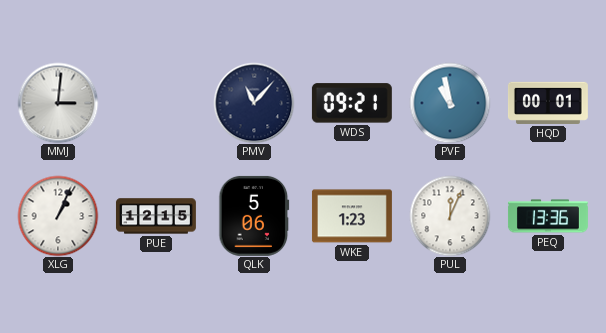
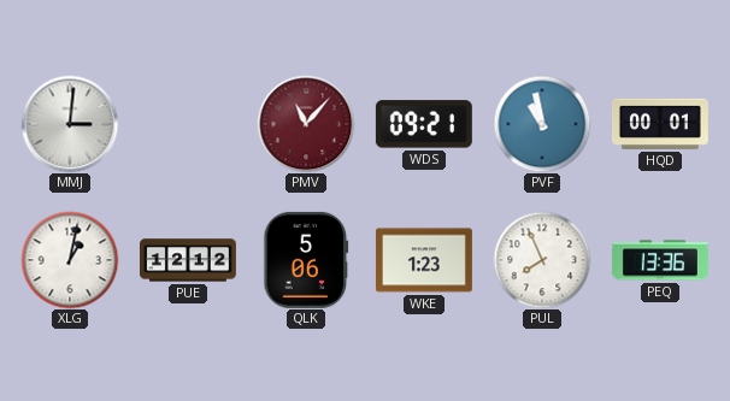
PMV dial: navy -> burgundy
XLG: 1:04 -> 1:02
PUE: 12:15 -> 12:12
PUL: 12:04 -> 7:56
